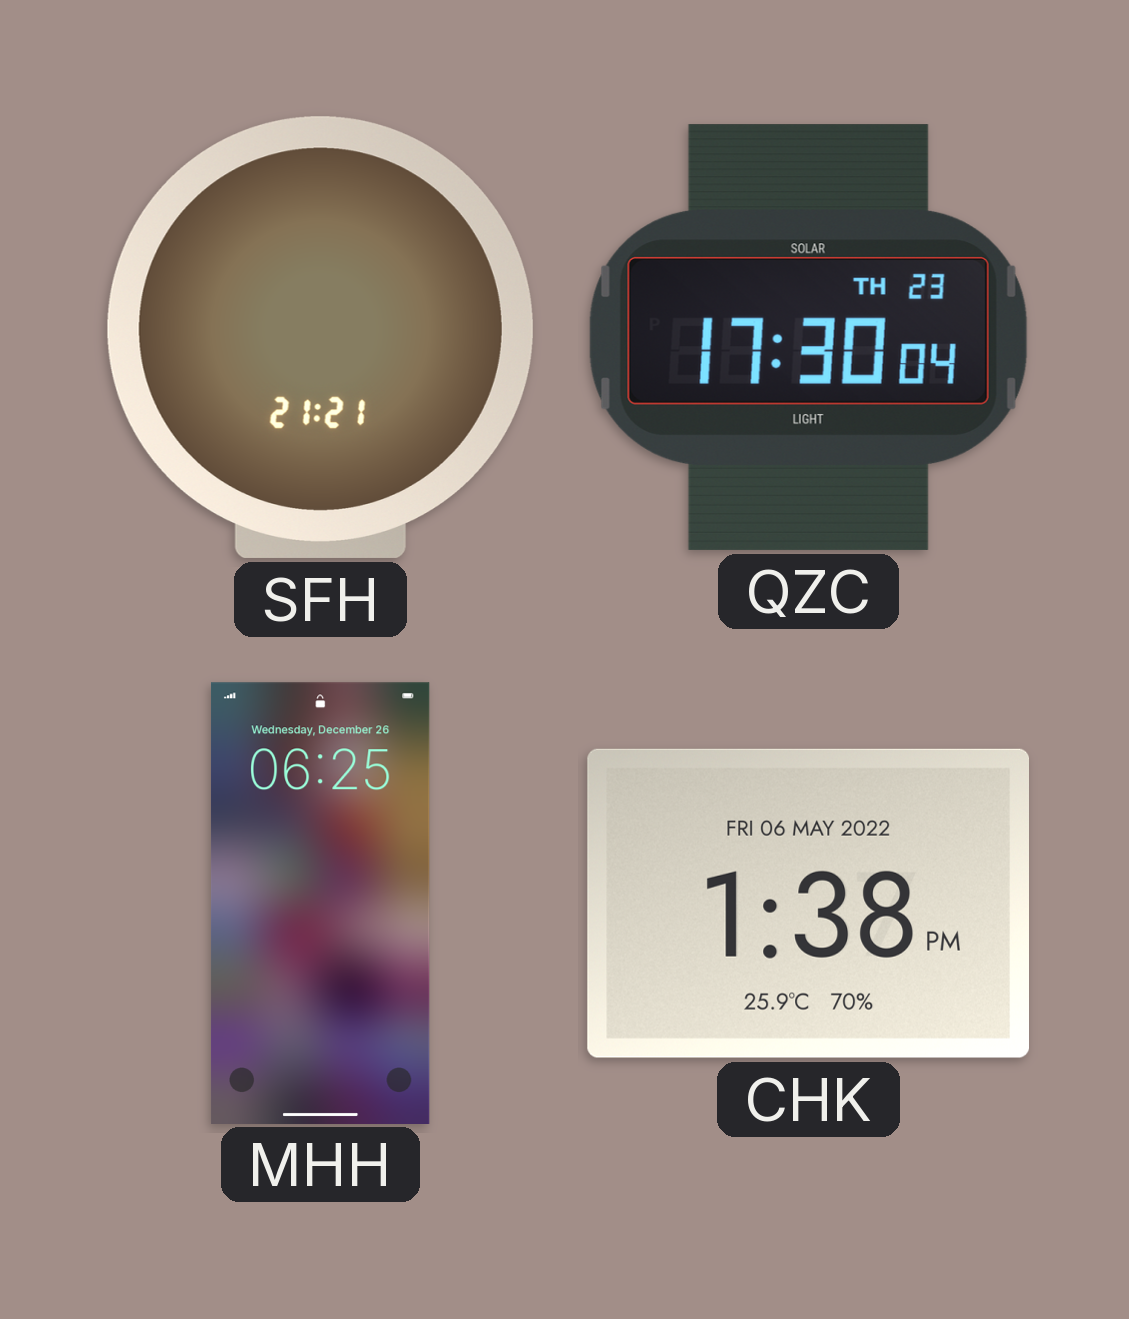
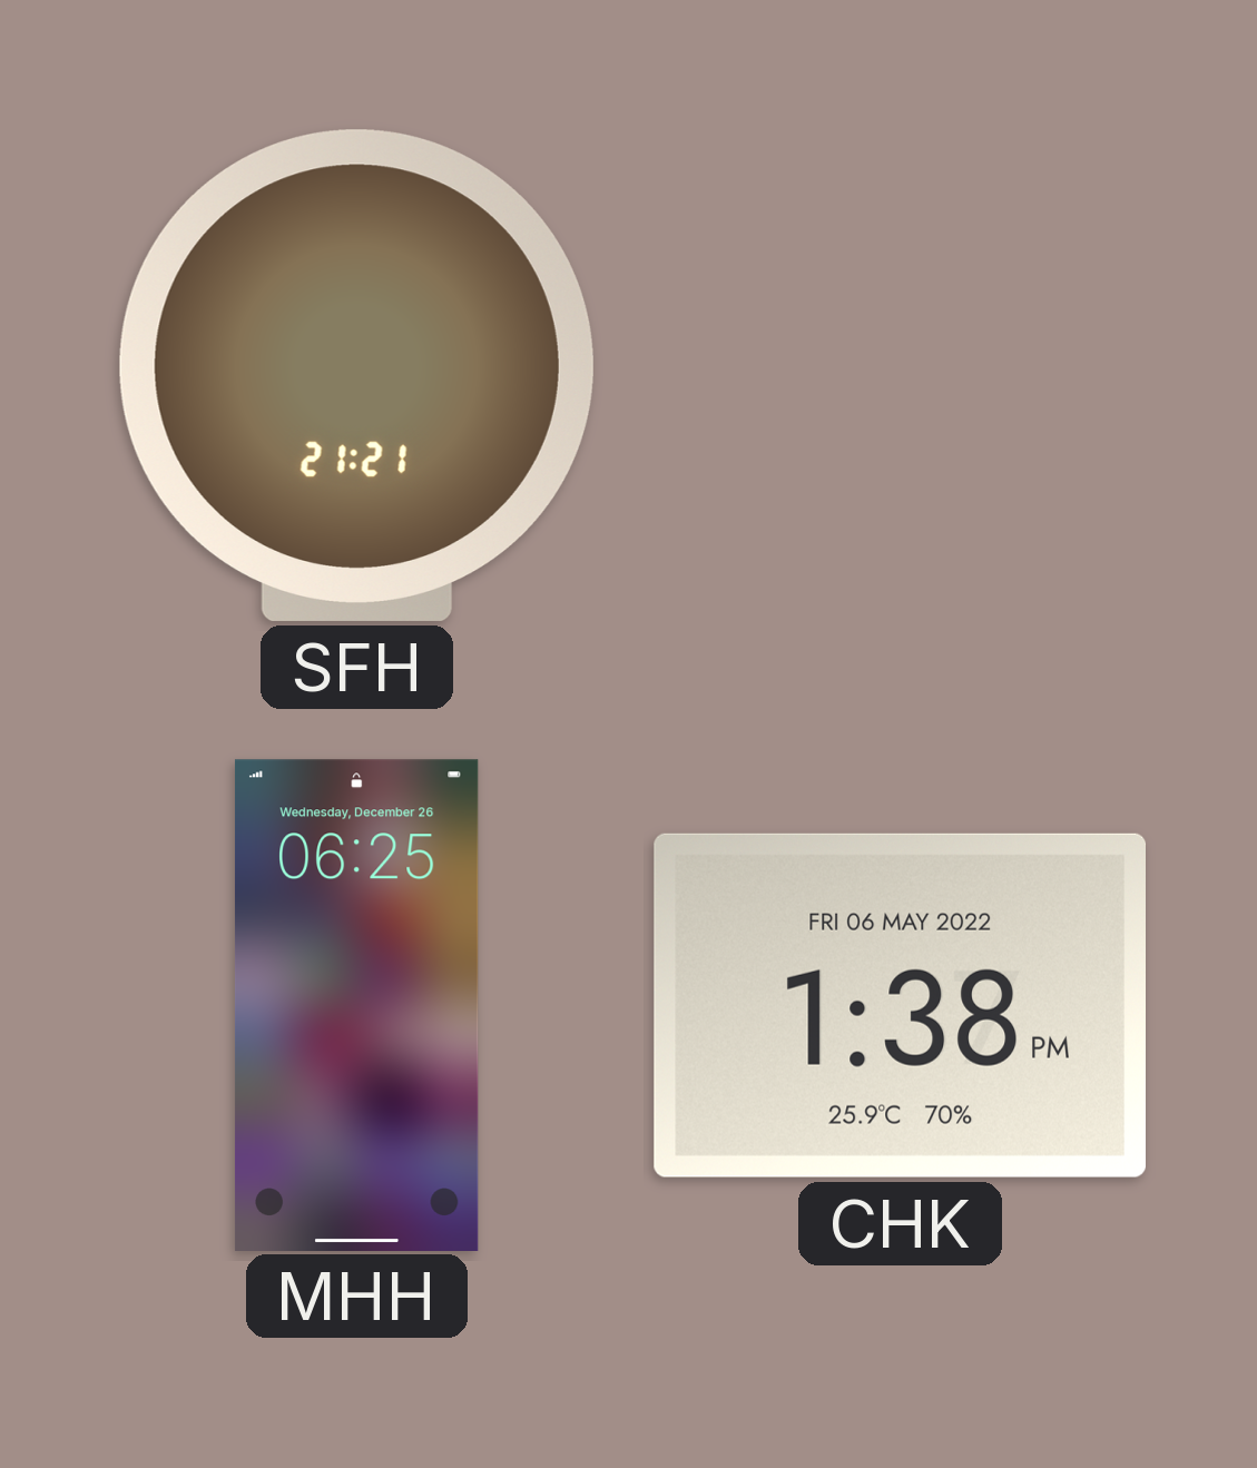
QZC: 17:30 -> none
